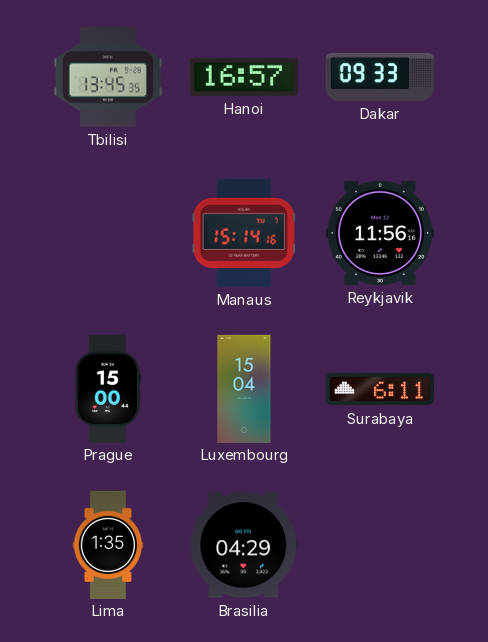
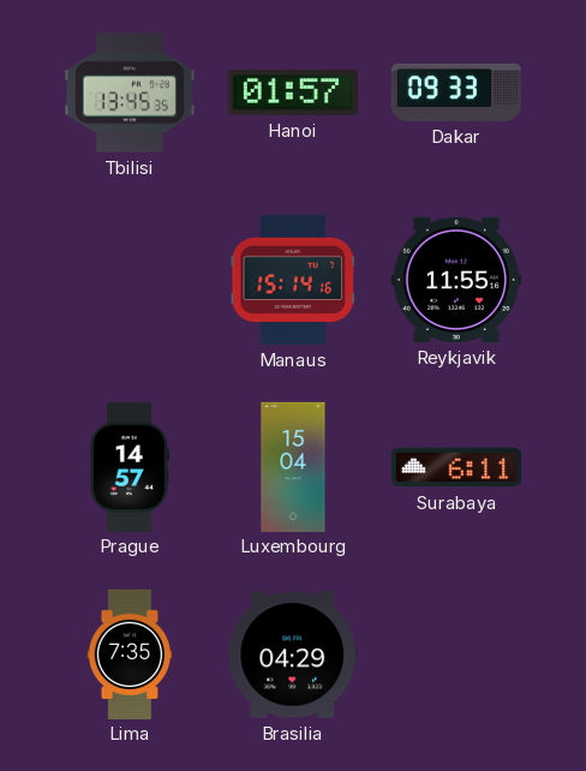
Hanoi: 16:57 -> 01:57
Reykjavik: 11:56 -> 11:55
Prague: 15:00 -> 14:57
Lima: 1:35 -> 7:35
